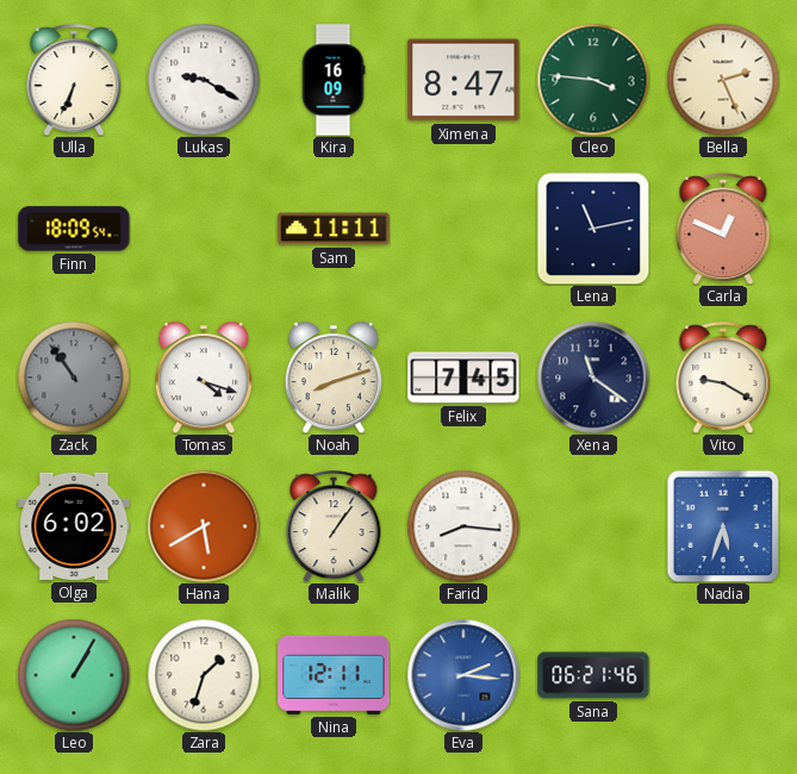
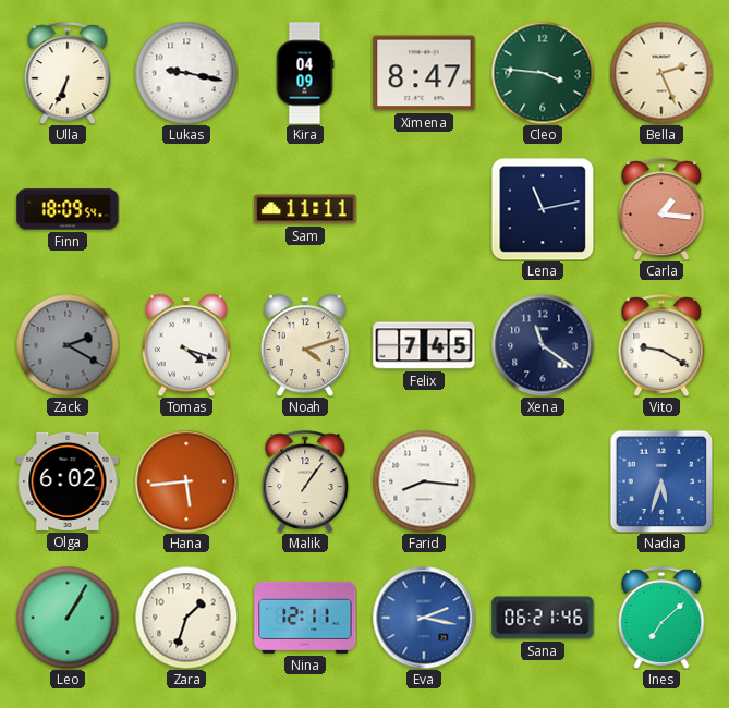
Lukas: 9:20 -> 9:17
Kira: 16:09 -> 04:09
Carla: 12:49 -> 1:16
Zack: 10:54 -> 2:20
Noah: 8:12 -> 4:12
Hana: 5:40 -> 5:44
Eva: 2:16 -> 2:17
Ines: none -> 7:08
